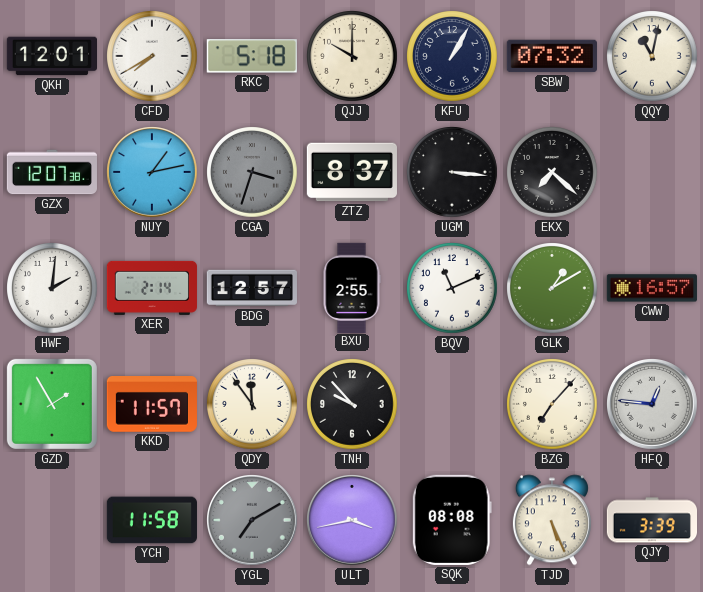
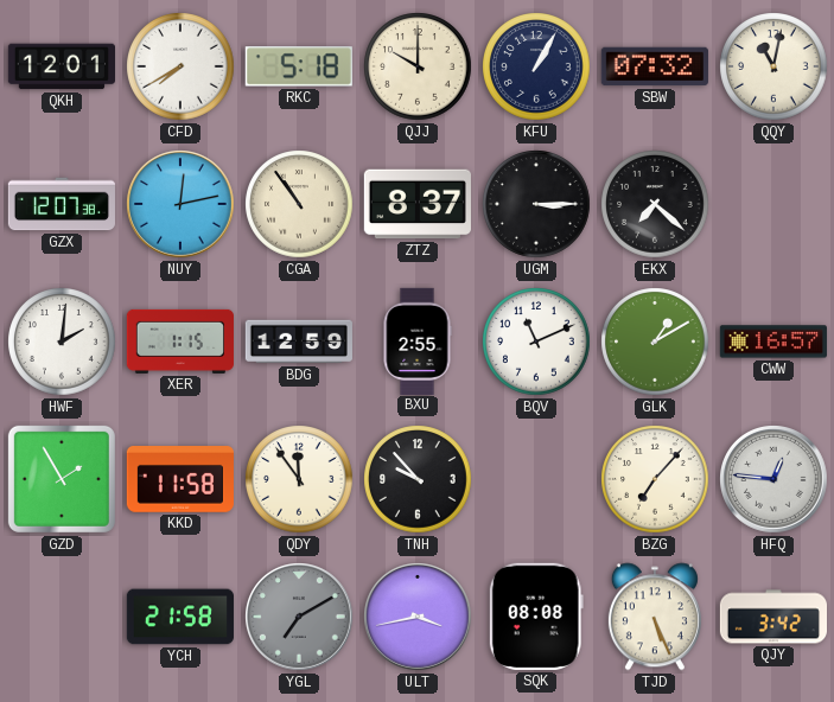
NUY: 1:13 -> 12:13
CGA: 3:33 -> 10:54
CGA dial: grey -> cream
UGM: 3:16 -> 3:15
XER: 2:14 -> 1:15
BDG: 12:57 -> 12:59
KKD: 11:57 -> 11:58
YCH: 11:58 -> 21:58
QJY: 3:39 -> 3:42
